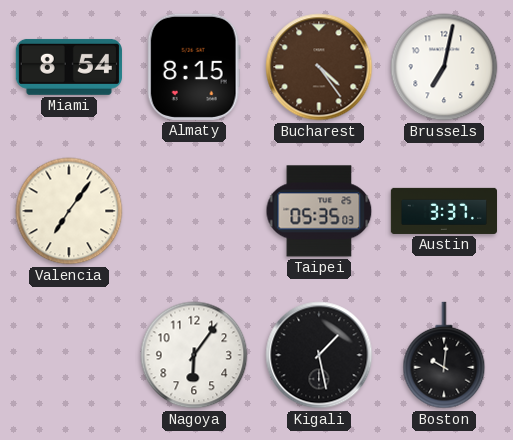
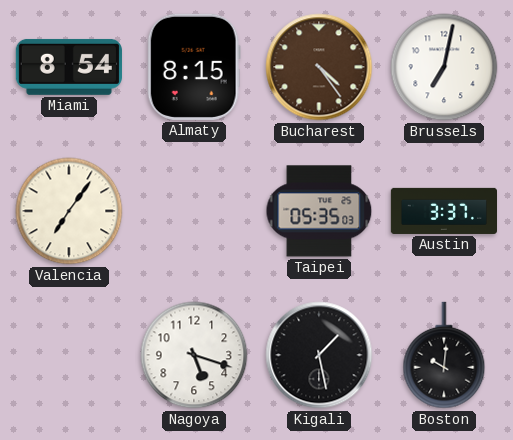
Nagoya: 6:06 -> 5:18
